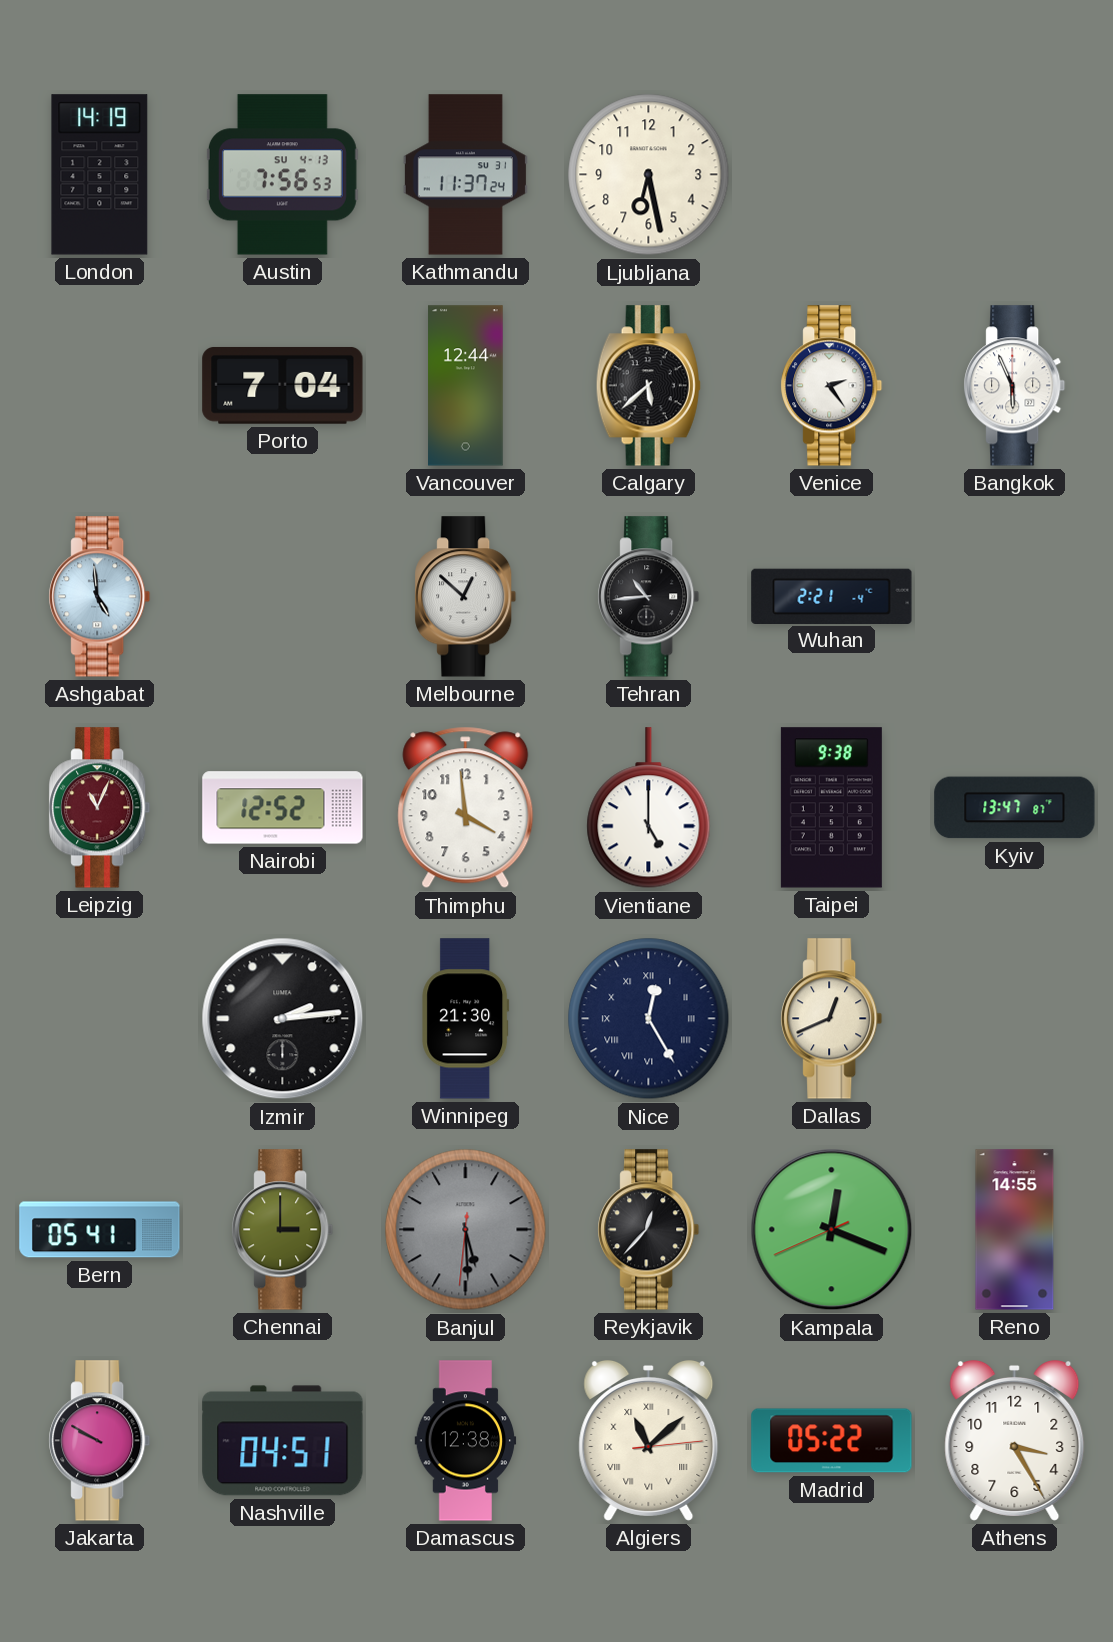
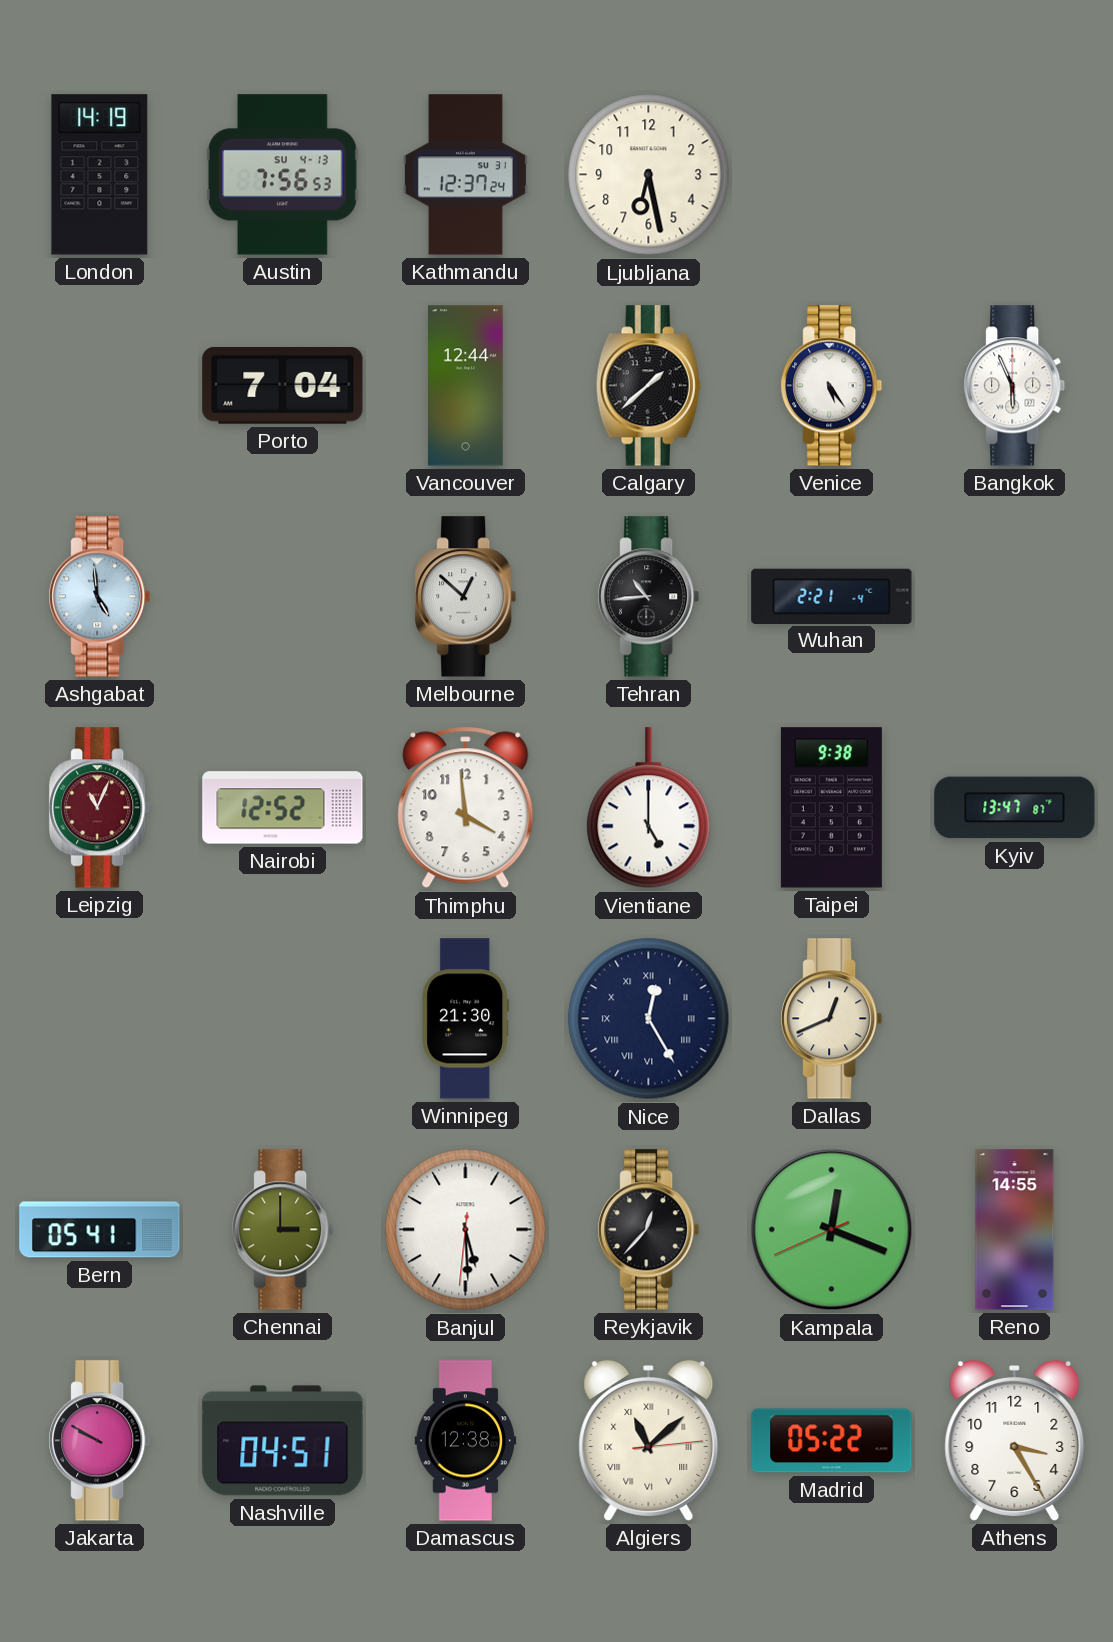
Kathmandu: 11:37 -> 12:37
Calgary: 5:38 -> 1:38
Venice: 2:24 -> 5:24
Izmir: 2:14 -> none
Banjul dial: grey -> white
